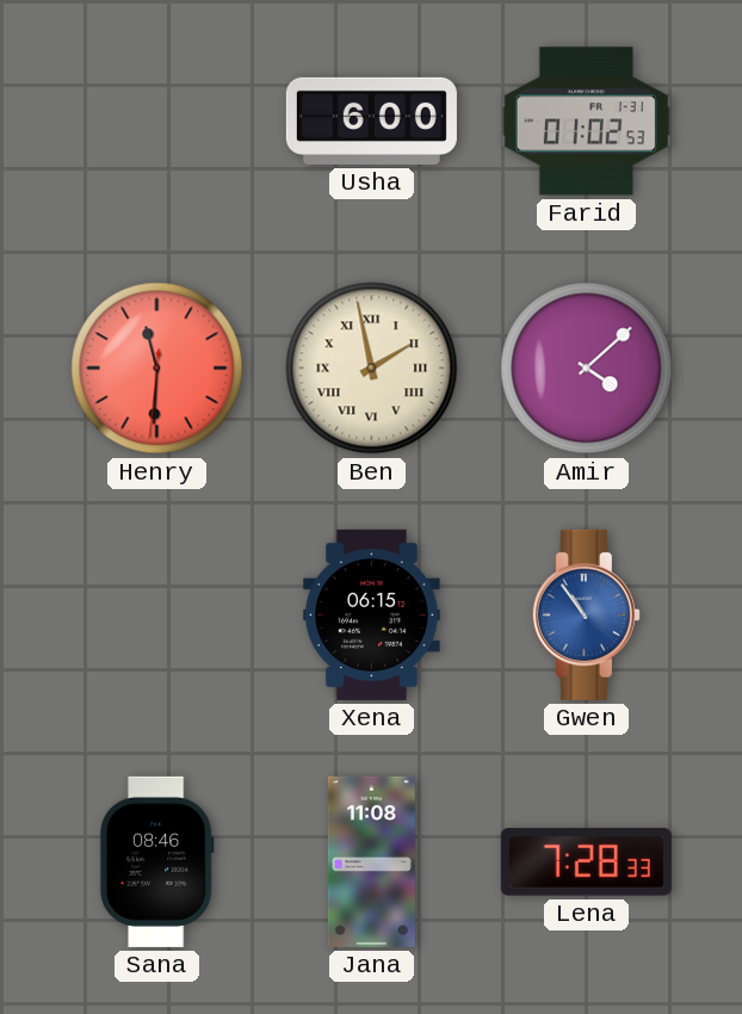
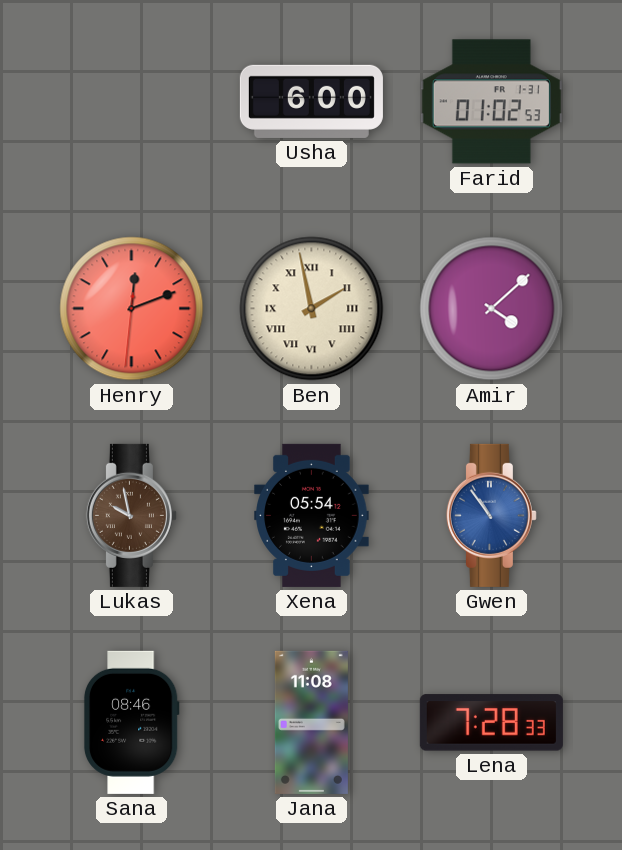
Henry: 11:30 -> 12:11
Lukas: none -> 9:58
Xena: 06:15 -> 05:54
